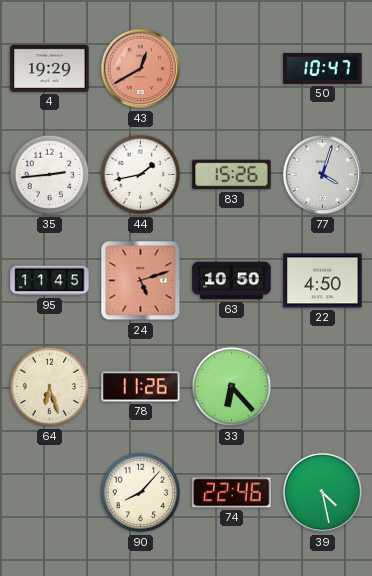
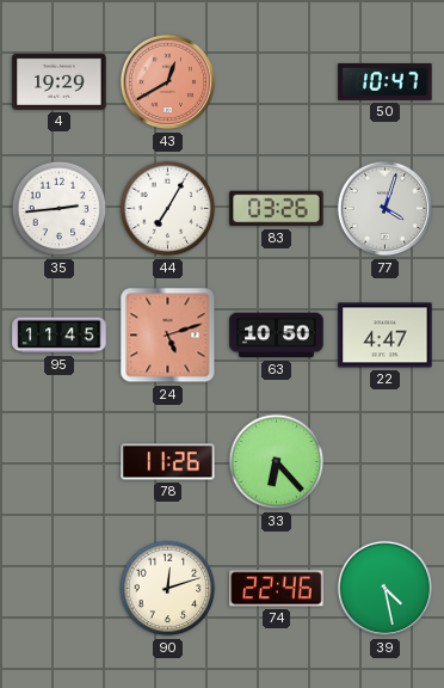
44: 1:43 -> 7:05
83: 15:26 -> 03:26
22: 4:50 -> 4:47
64: 6:27 -> none
90: 8:07 -> 12:12
